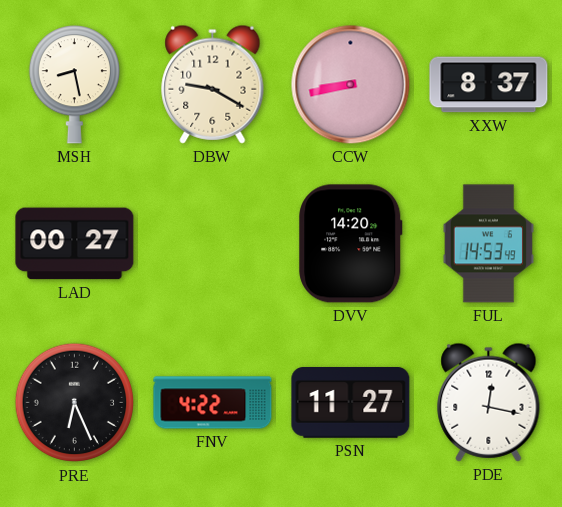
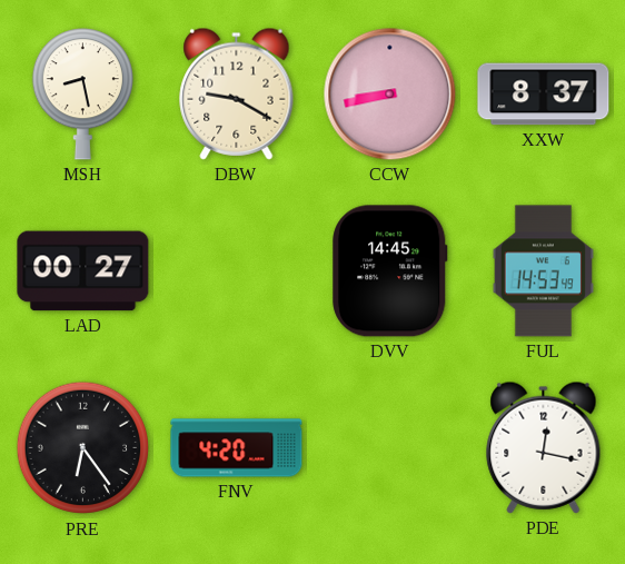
DVV: 14:20 -> 14:45
PRE: 6:26 -> 6:24
FNV: 4:22 -> 4:20
PSN: 11:27 -> none
